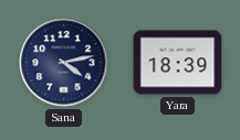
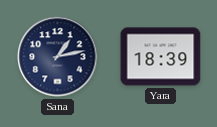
Sana: 4:13 -> 1:13
